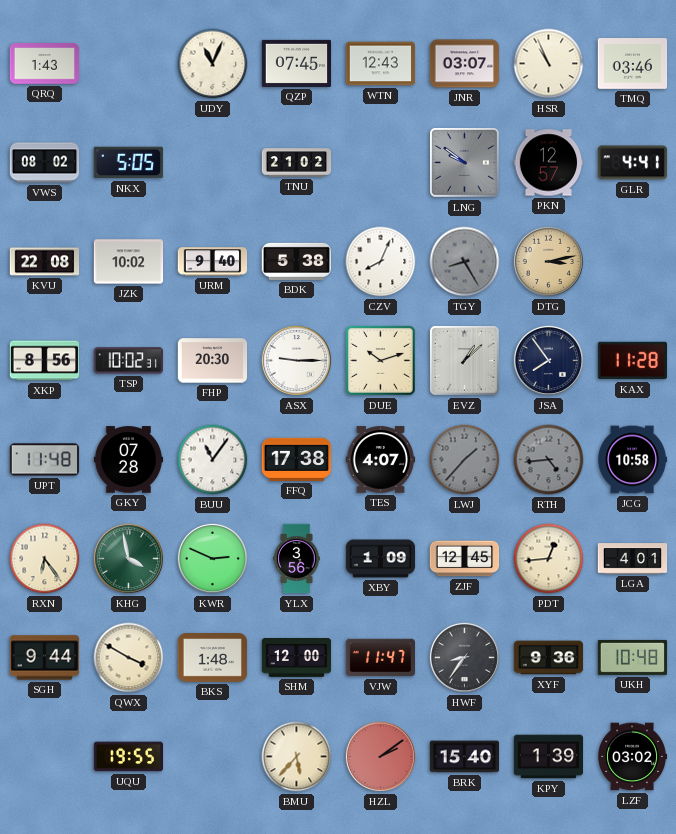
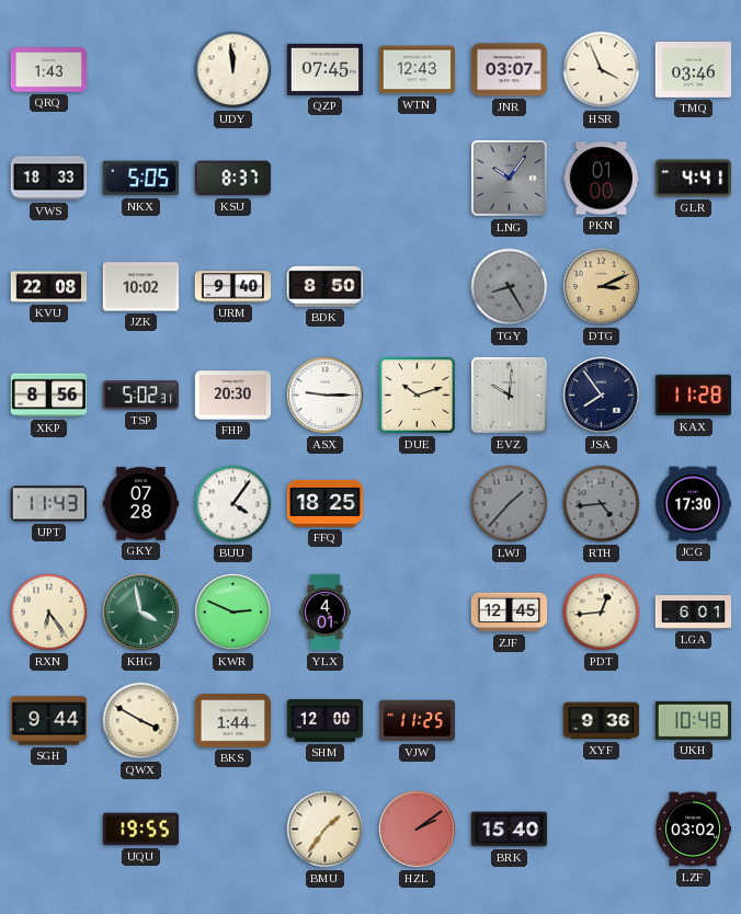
UDY: 11:04 -> 11:59
HSR: 10:56 -> 3:56
VWS: 08:02 -> 18:33
KSU: none -> 8:37
TNU: 21:02 -> none
LNG: 9:51 -> 10:06
PKN: 12:57 -> 01:00
BDK: 5:38 -> 8:50
CZV: 8:04 -> none
DTG: 3:13 -> 3:11
TSP: 10:02 -> 5:02
EVZ: 1:08 -> 10:01
UPT: 11:48 -> 11:43
BUU: 11:06 -> 4:06
FFQ: 17:38 -> 18:25
TES: 4:07 -> none
JCG: 10:58 -> 17:30
YLX: 3:56 -> 4:01
XBY: 1:09 -> none
LGA: 4:01 -> 6:01
BKS: 1:48 -> 1:44
VJW: 11:47 -> 11:25
HWF: 8:36 -> none
BMU: 5:37 -> 1:36
KPY: 1:39 -> none
